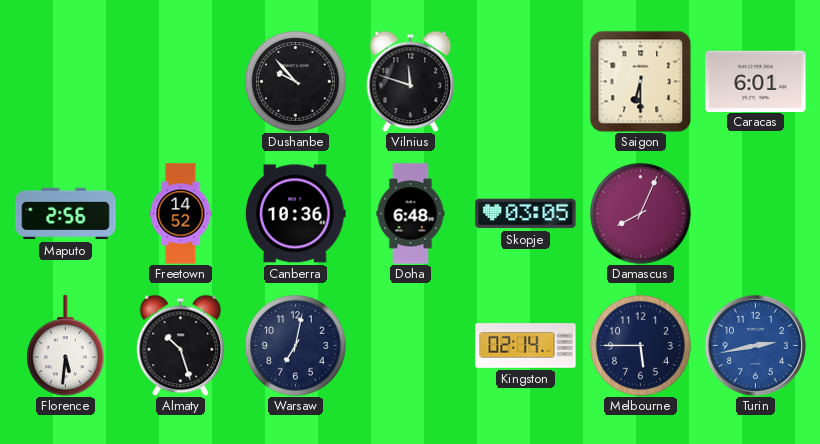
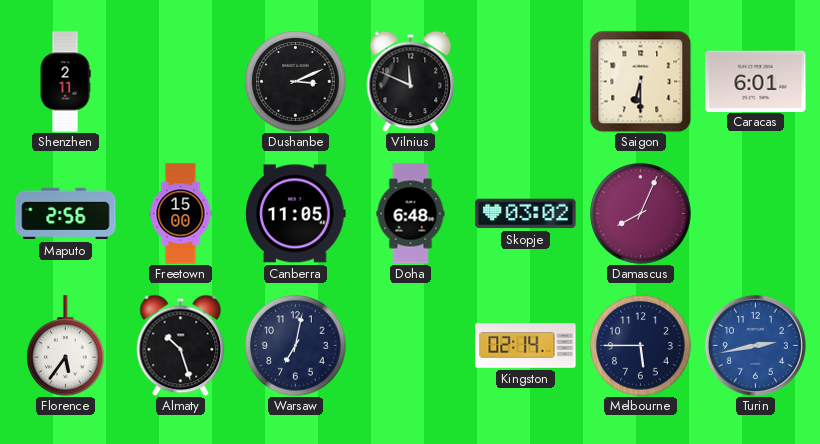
Shenzhen: none -> 2:11
Dushanbe: 9:53 -> 3:11
Vilnius: 11:48 -> 11:49
Freetown: 14:52 -> 15:00
Canberra: 10:36 -> 11:05
Skopje: 03:05 -> 03:02
Florence: 5:31 -> 5:36
